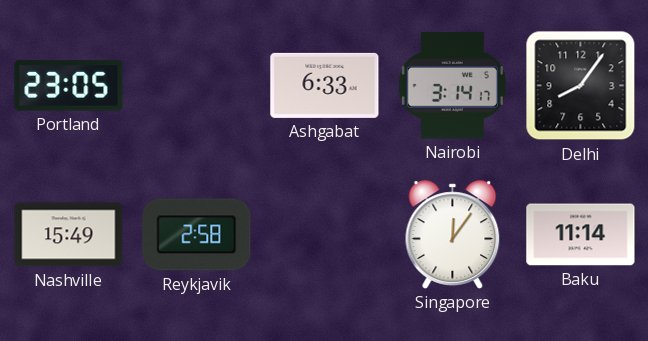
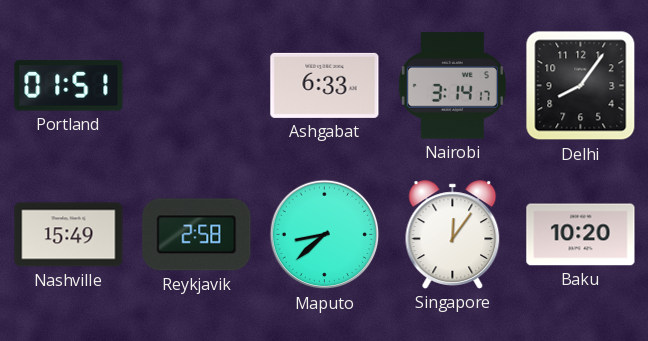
Portland: 23:05 -> 01:51
Maputo: none -> 8:38
Baku: 11:14 -> 10:20
